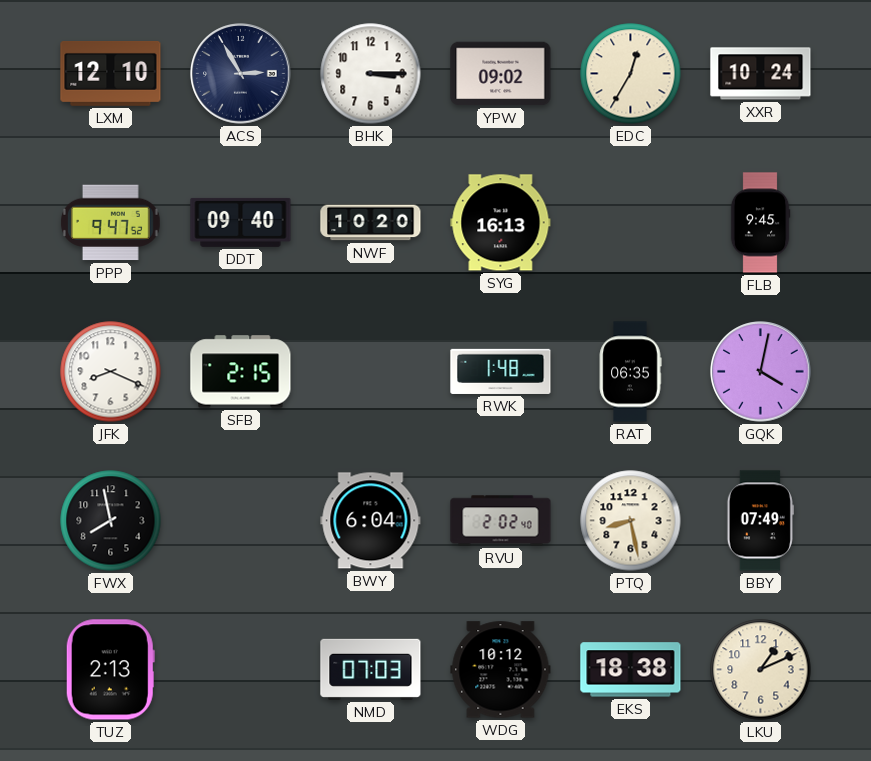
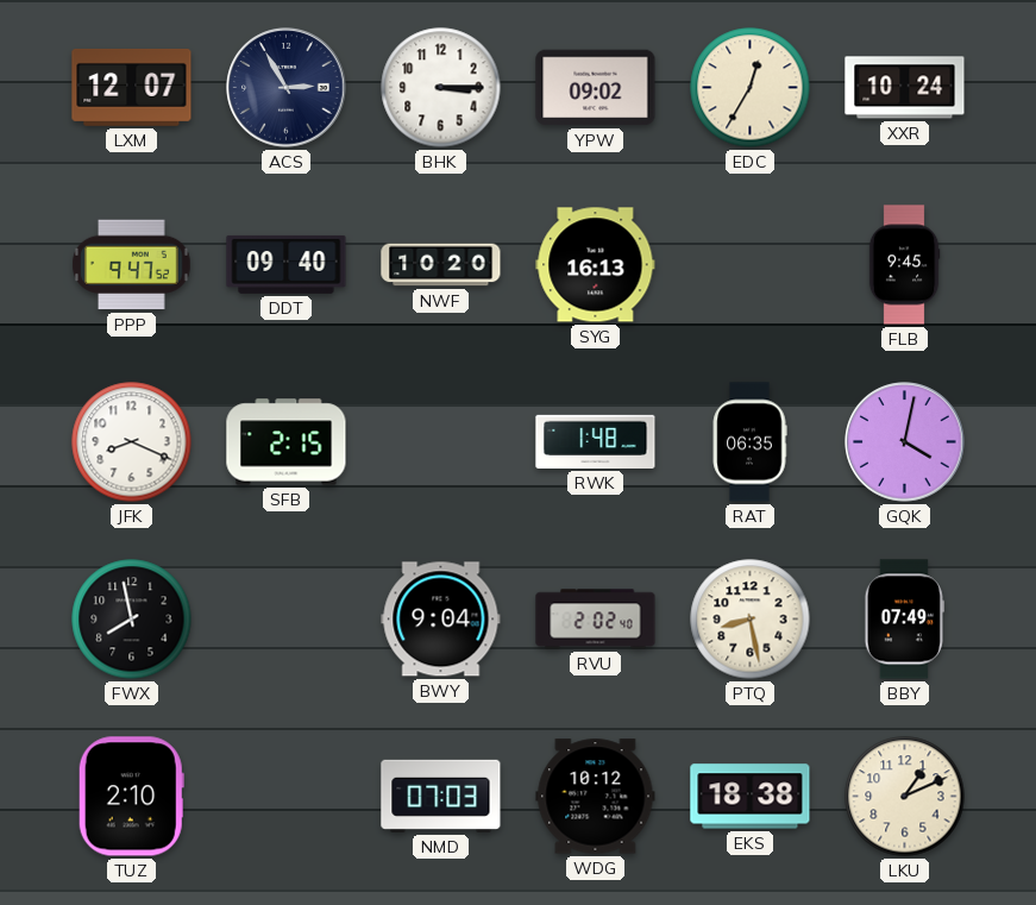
LXM: 12:10 -> 12:07
BWY: 6:04 -> 9:04
TUZ: 2:13 -> 2:10
